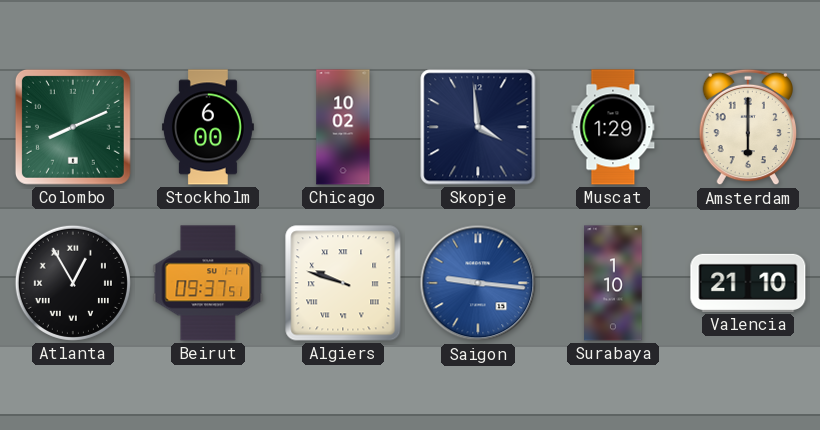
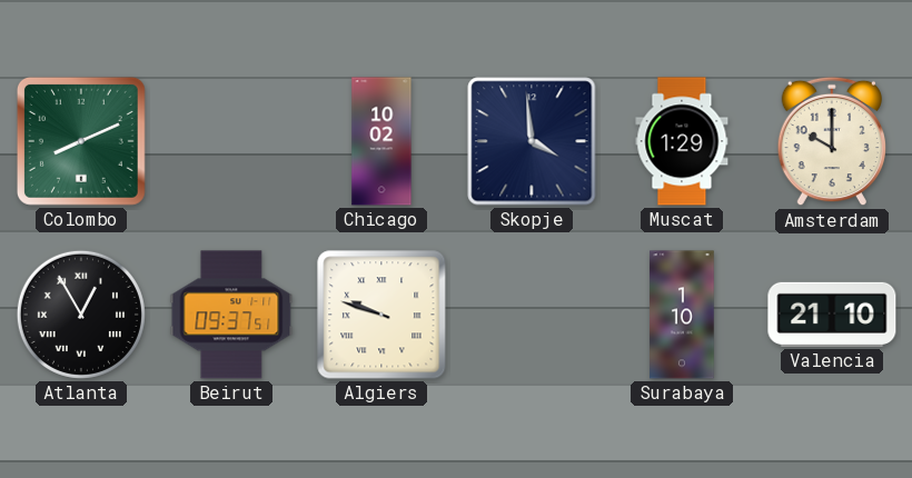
Stockholm: 6:00 -> none
Amsterdam: 6:00 -> 10:00
Saigon: 9:16 -> none
